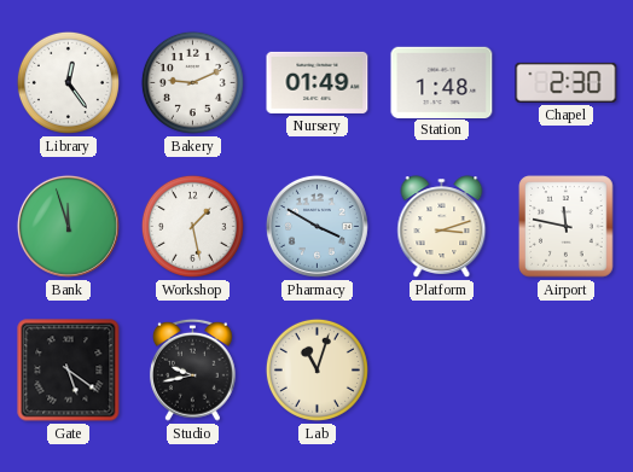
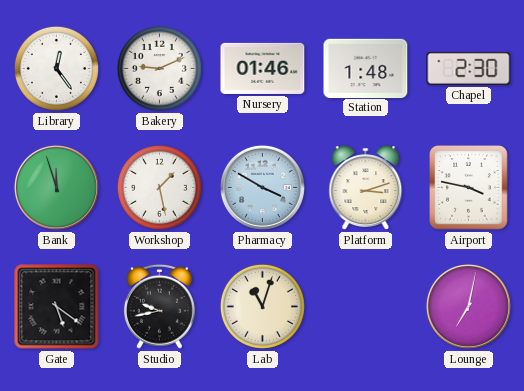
Nursery: 01:49 -> 01:46
Airport: 11:47 -> 3:47
Lounge: none -> 7:02
